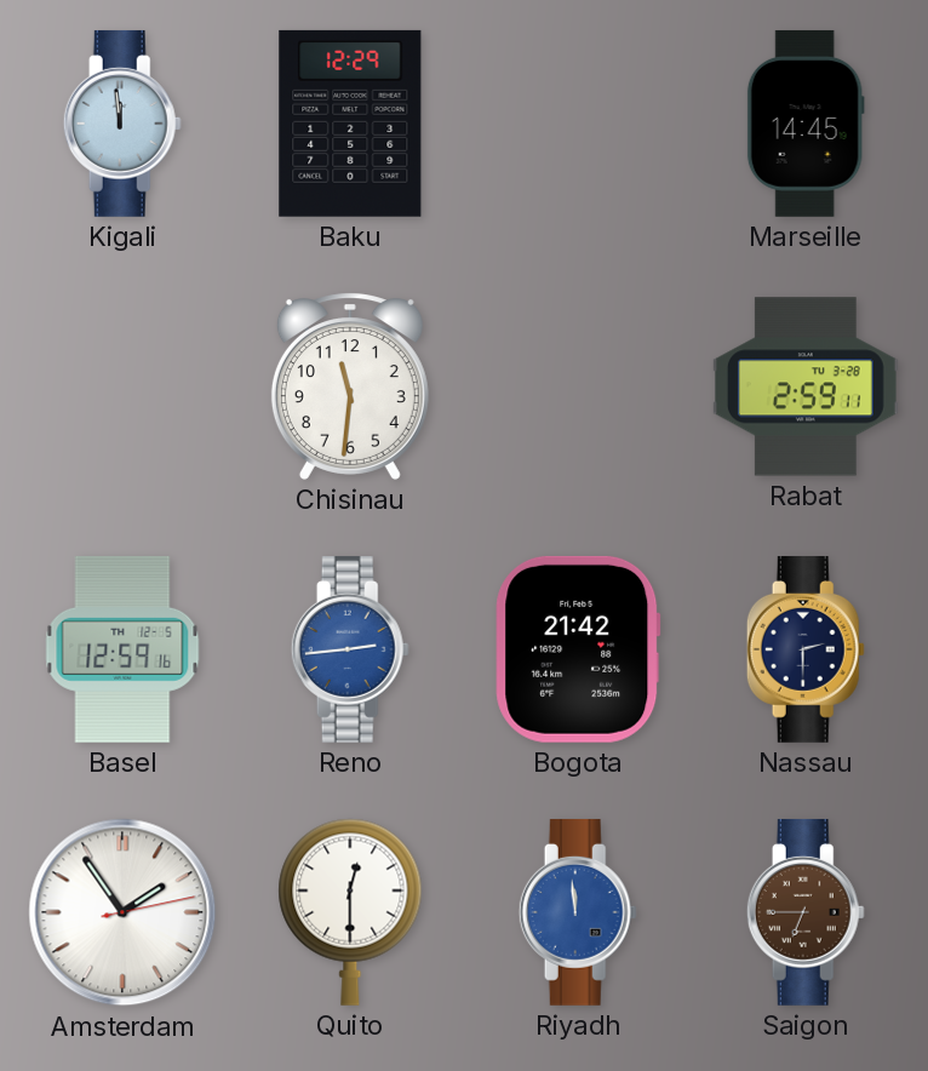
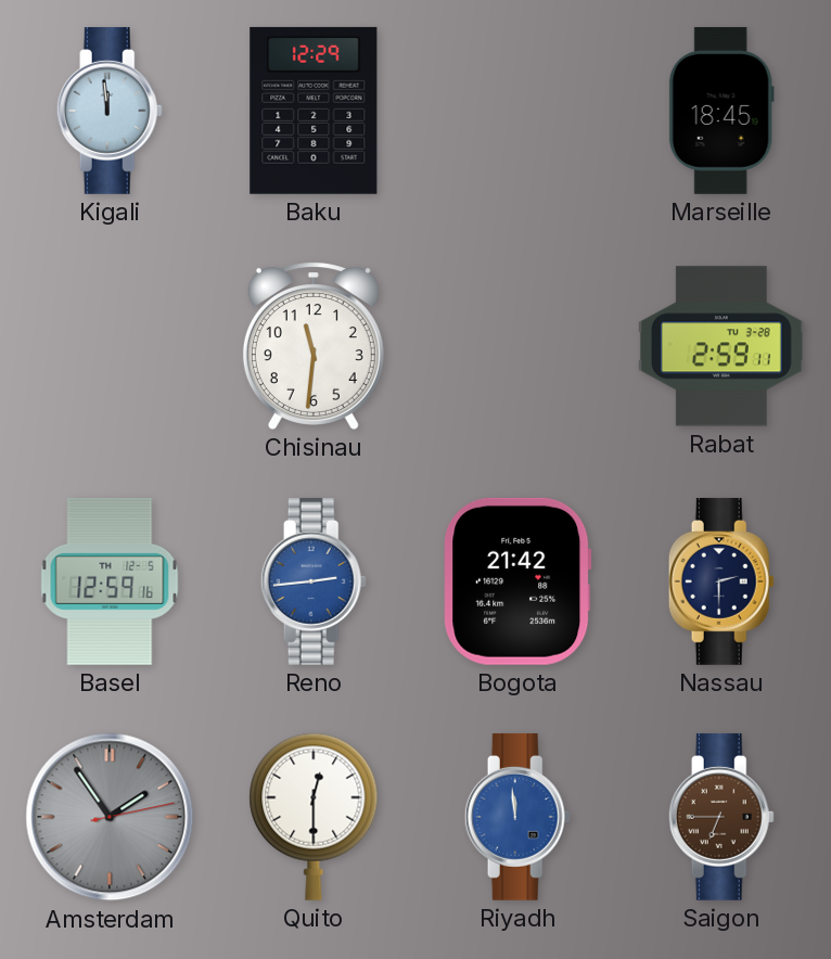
Marseille: 14:45 -> 18:45
Amsterdam dial: white -> grey
